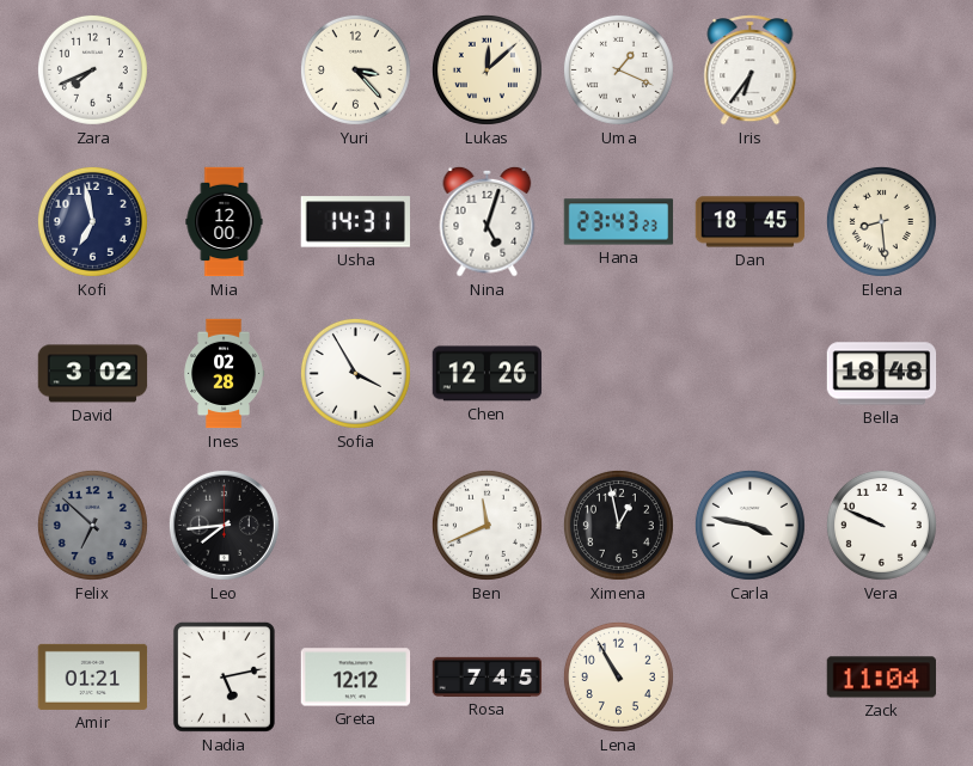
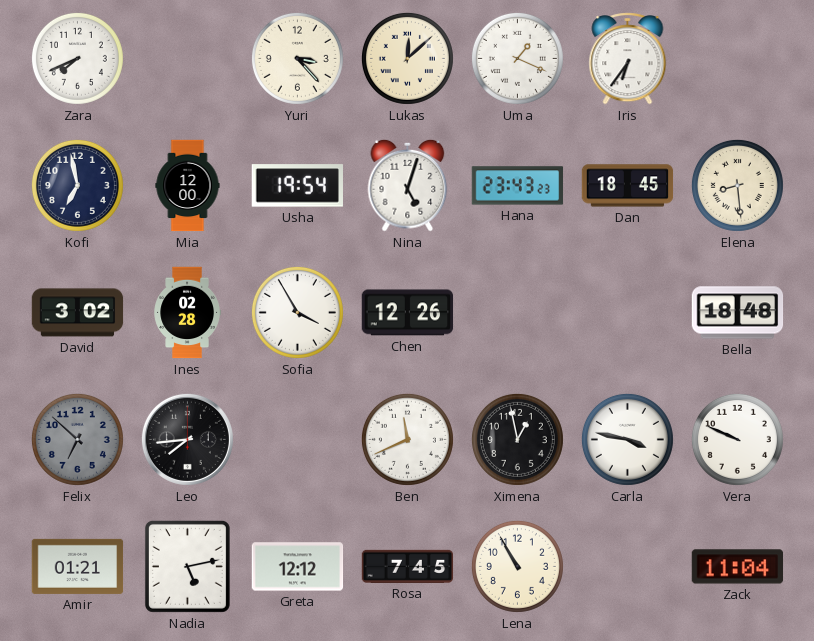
Usha: 14:31 -> 19:54
